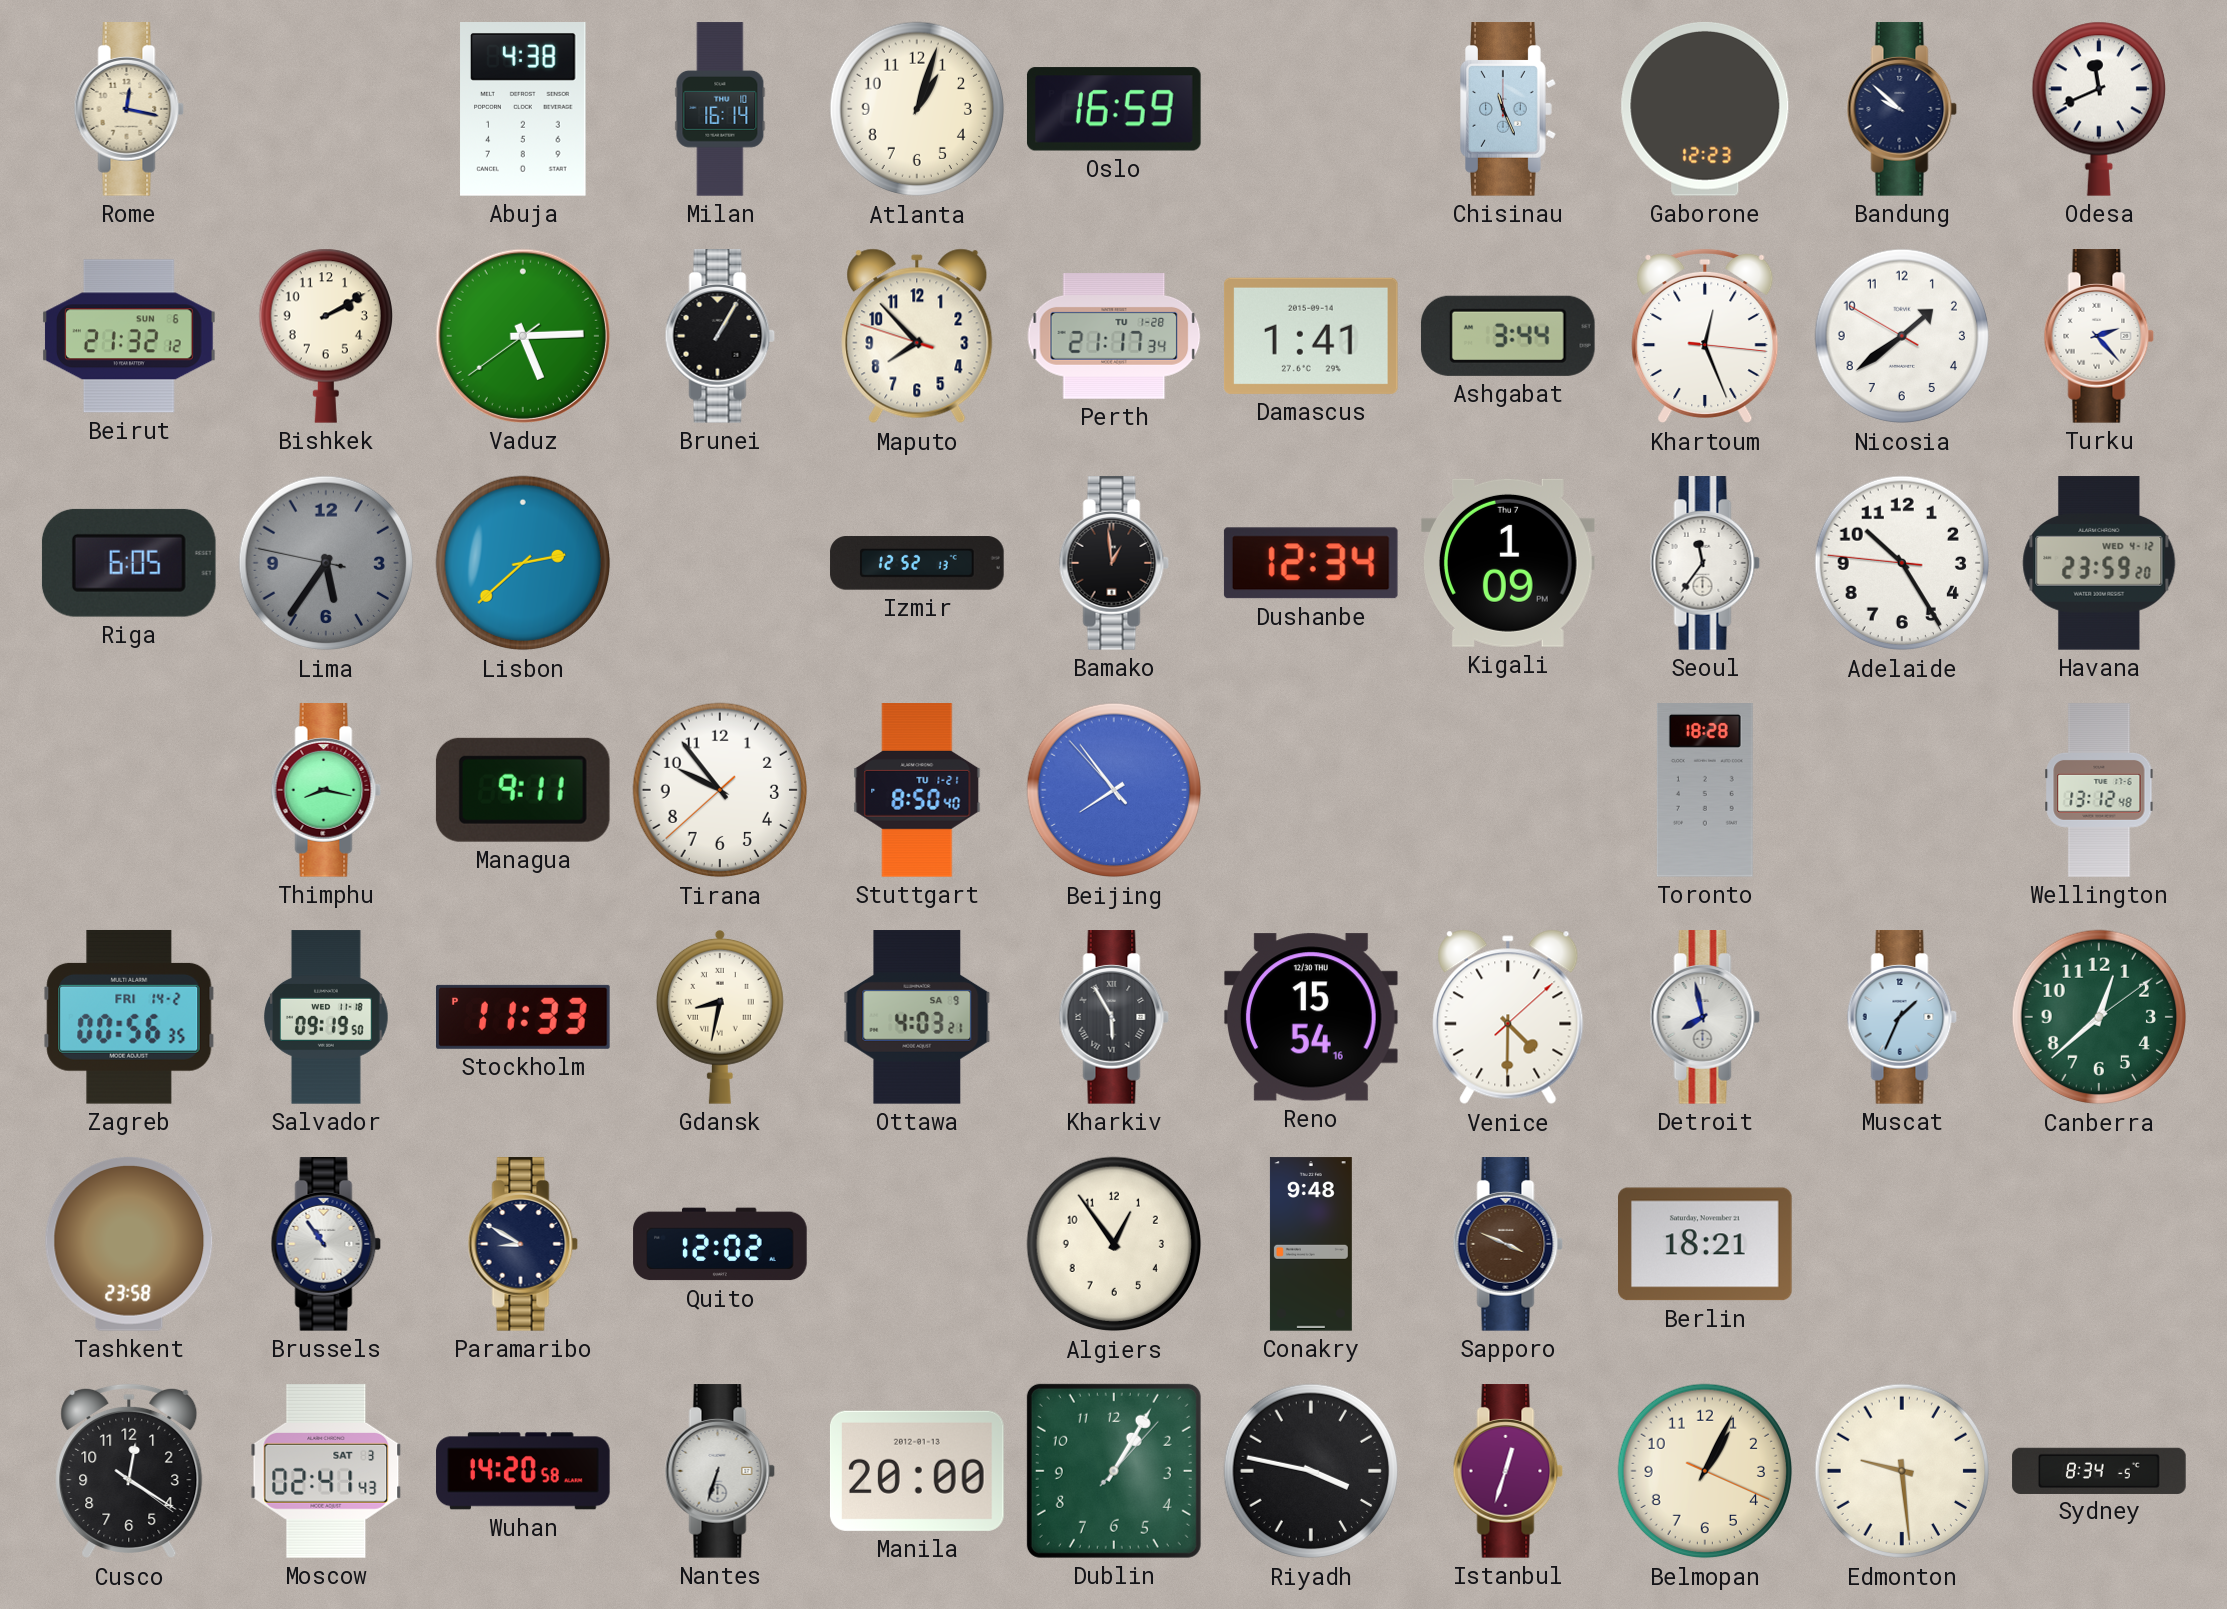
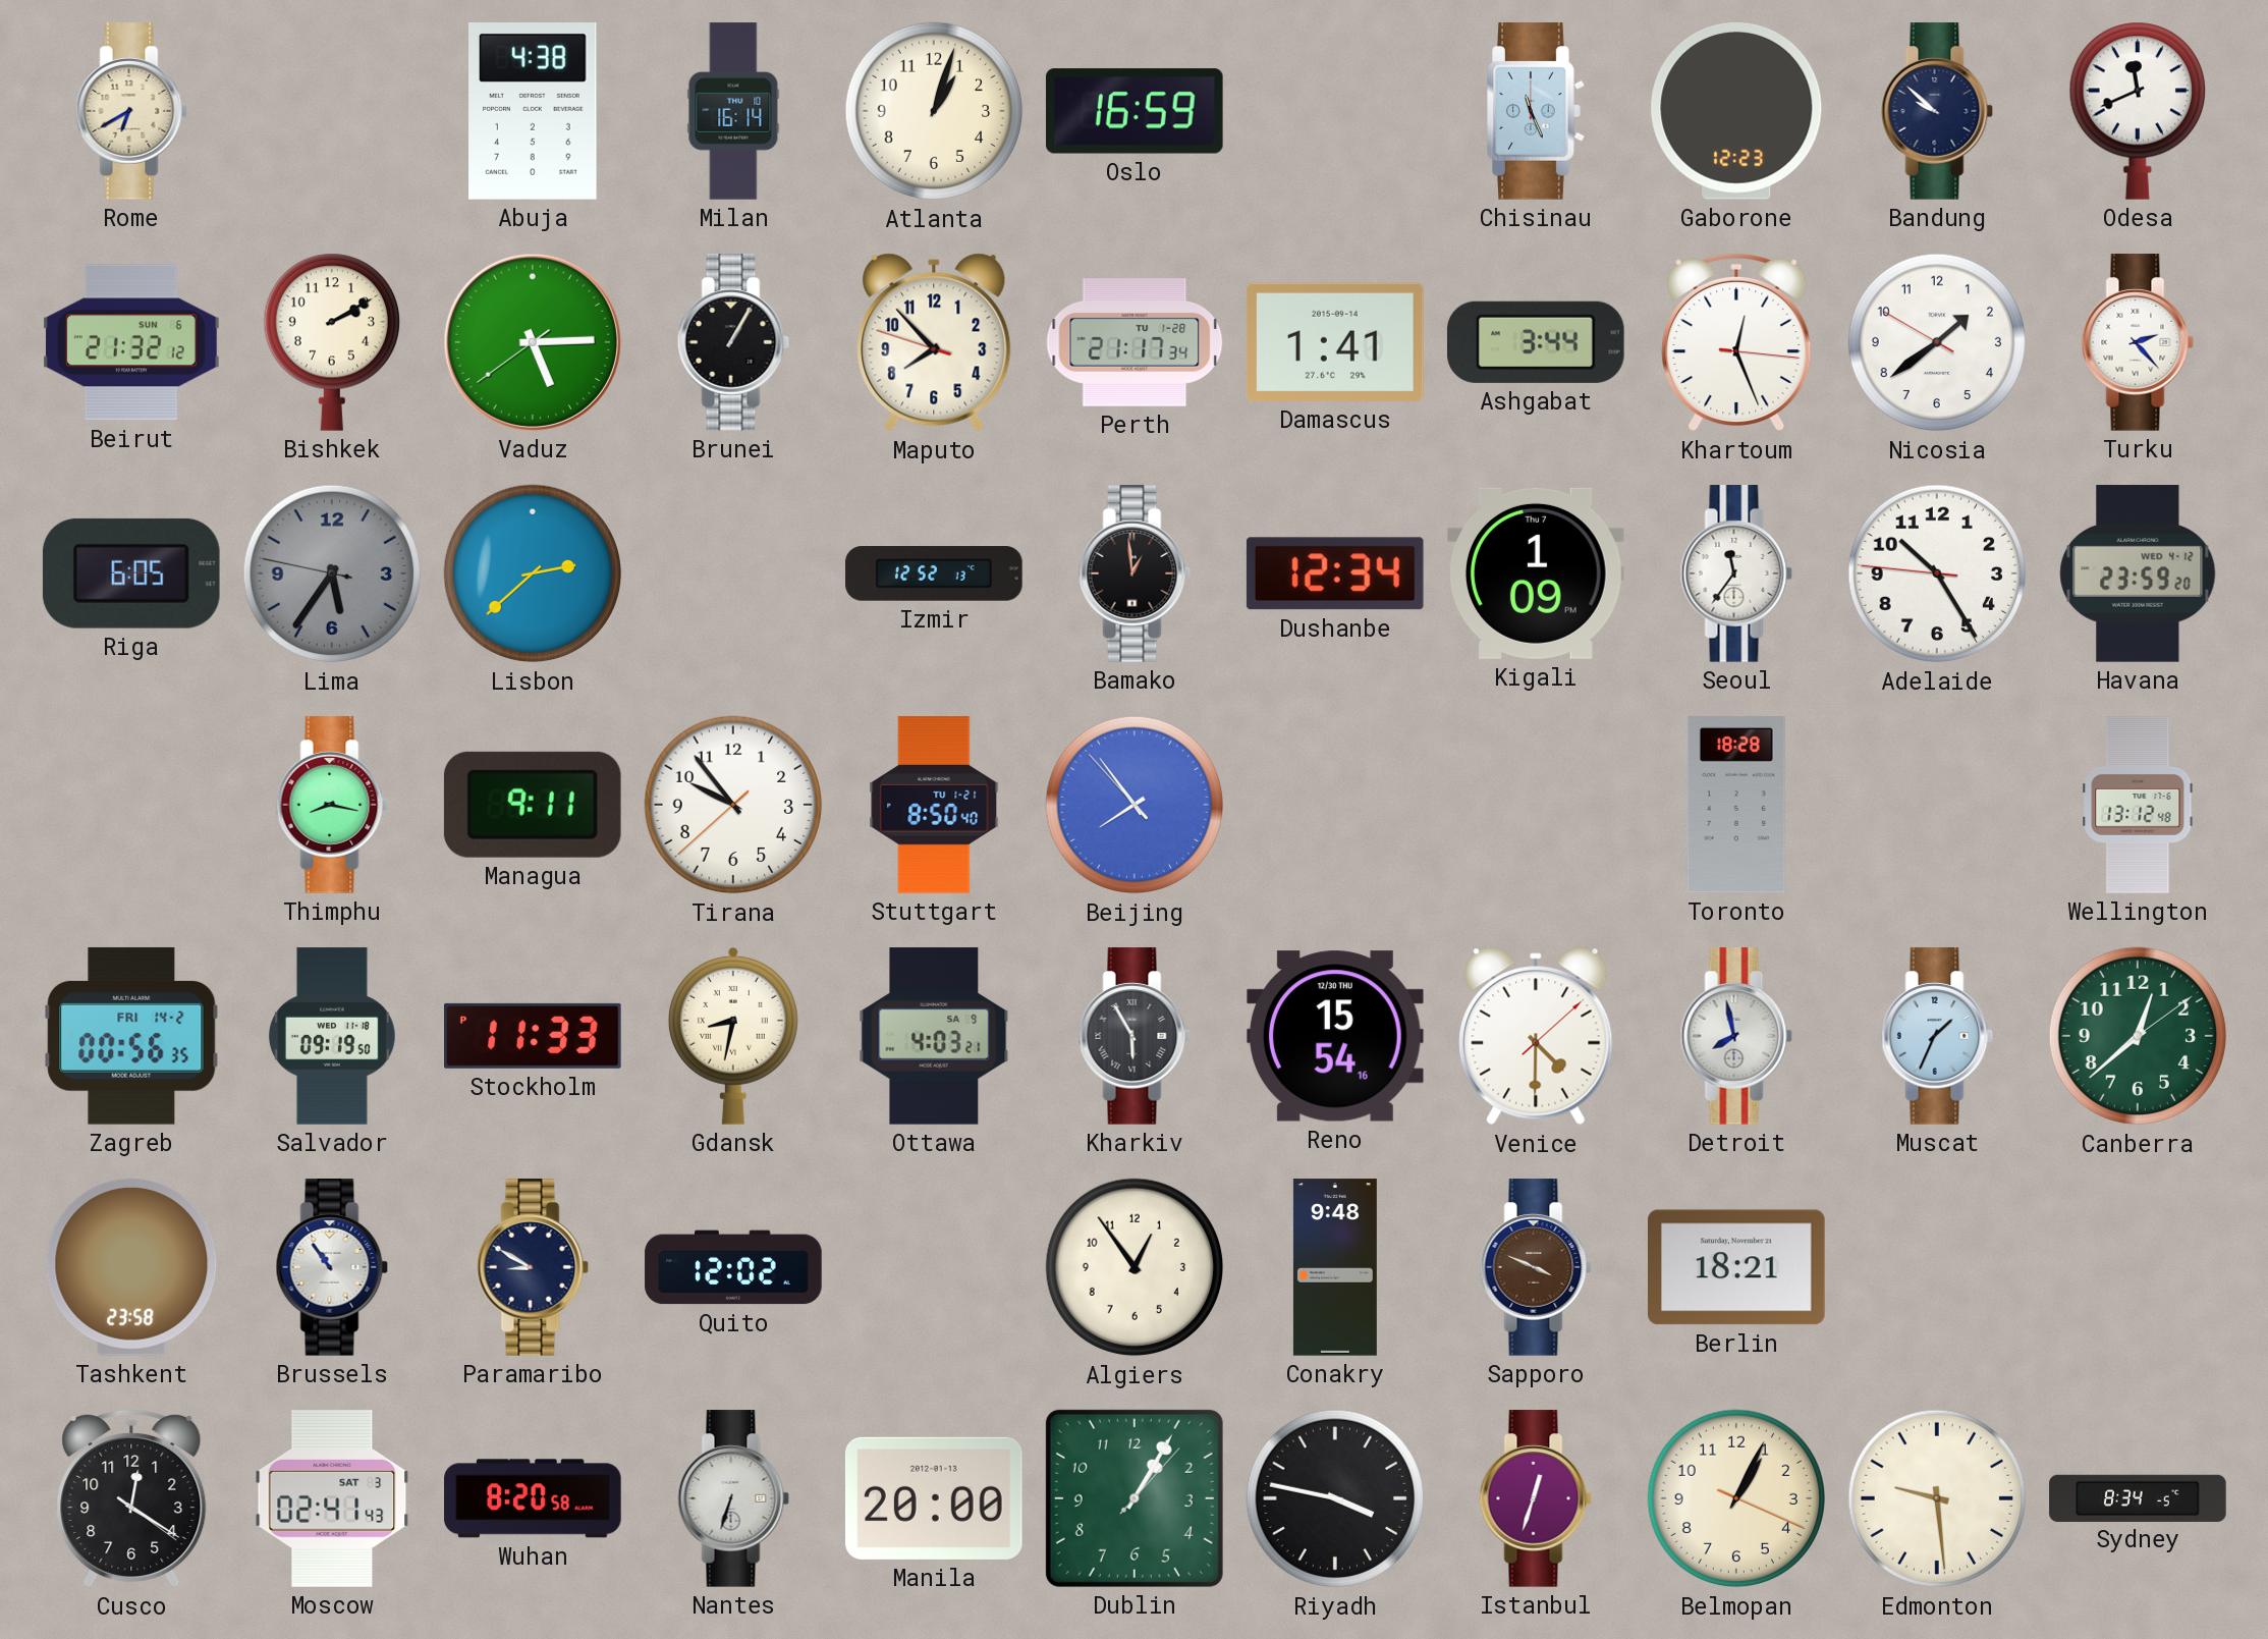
Rome: 12:17 -> 6:40
Wuhan: 14:20 -> 8:20
